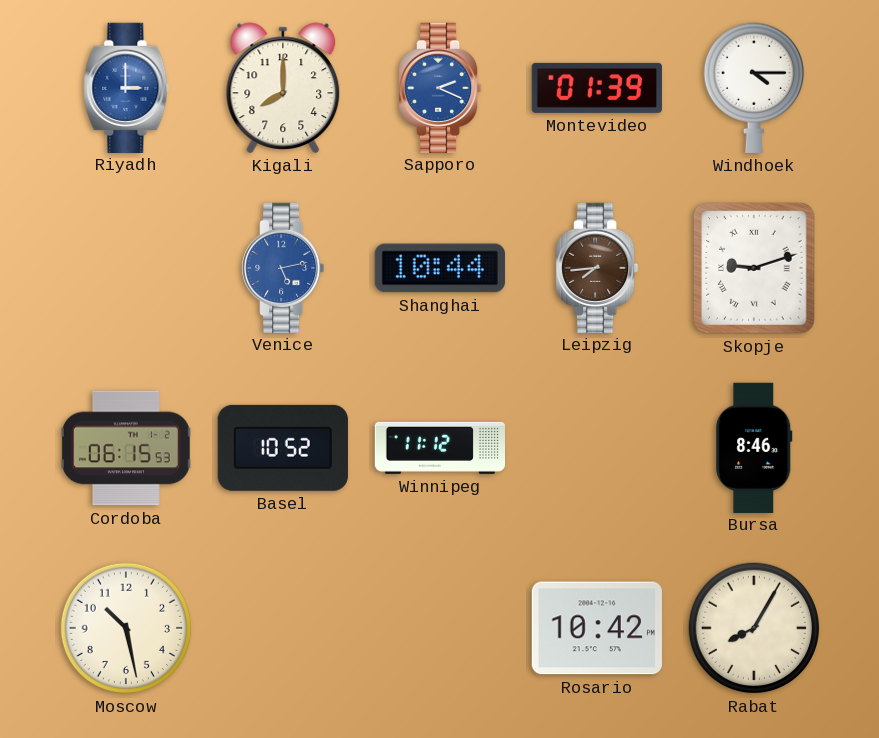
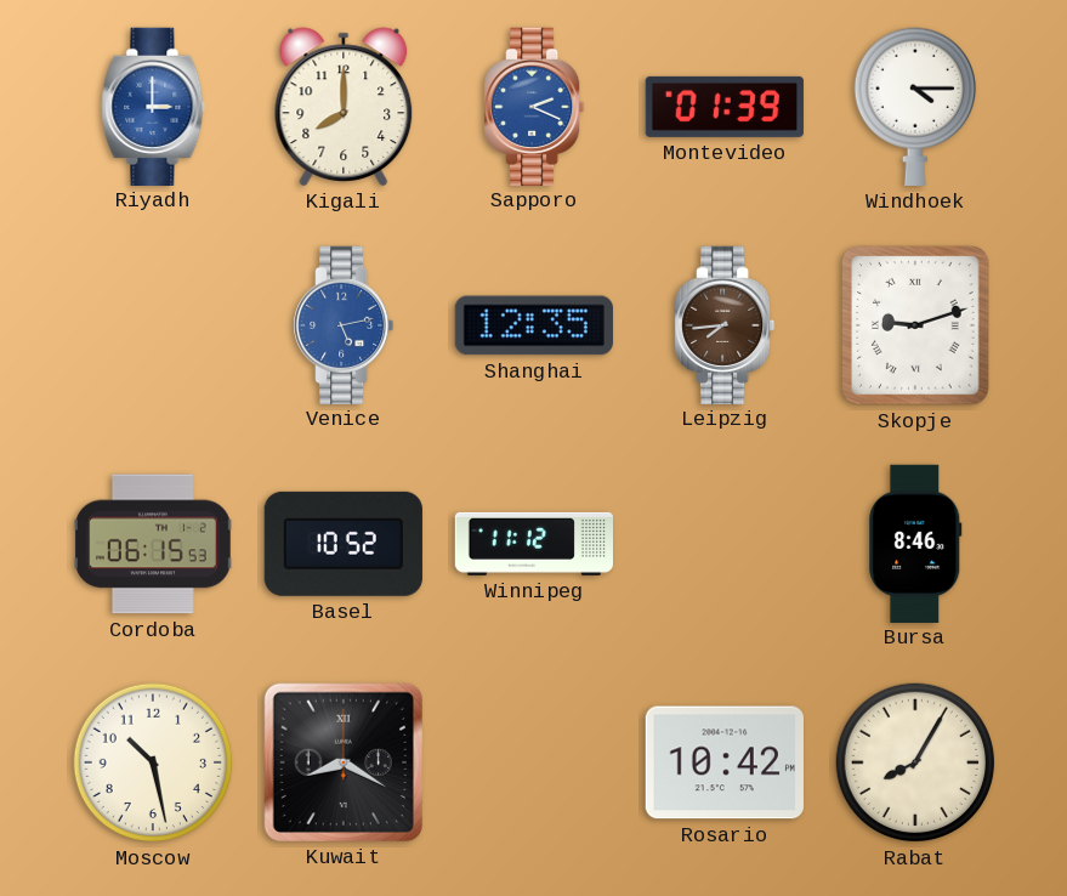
Shanghai: 10:44 -> 12:35
Kuwait: none -> 8:20
